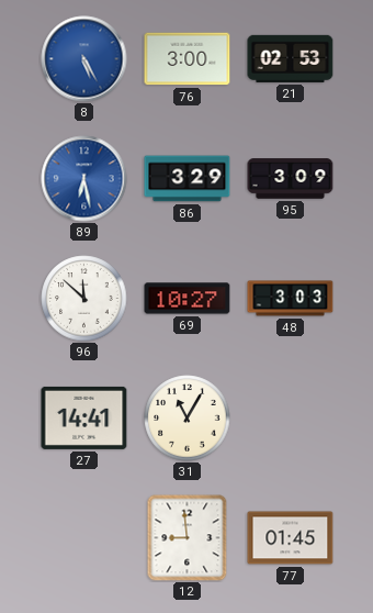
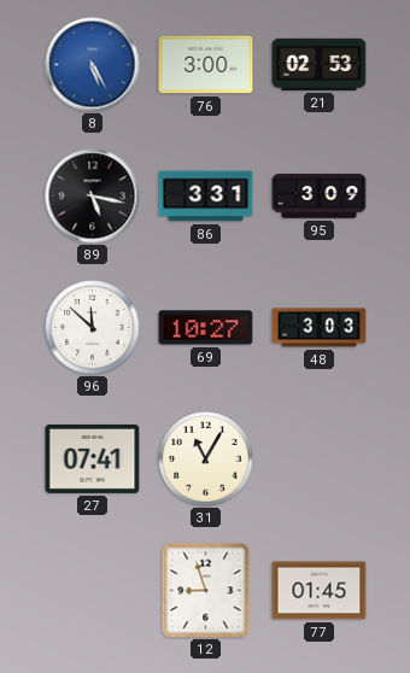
89: 6:28 -> 5:17
89 dial: blue -> black
86: 3:29 -> 3:31
27: 14:41 -> 07:41
12: 8:59 -> 8:57
